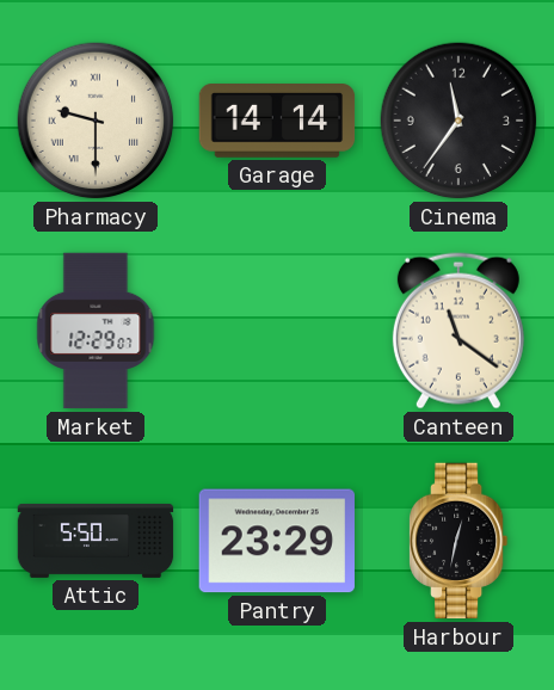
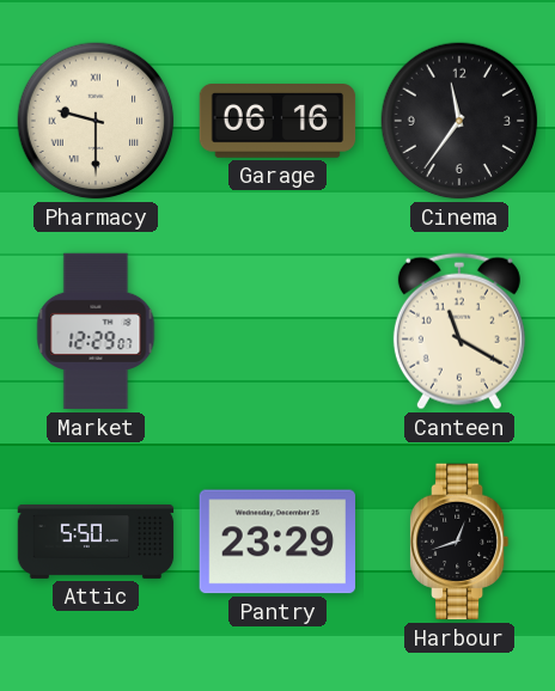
Garage: 14:14 -> 06:16
Canteen: 11:21 -> 11:20
Harbour: 12:32 -> 12:42
